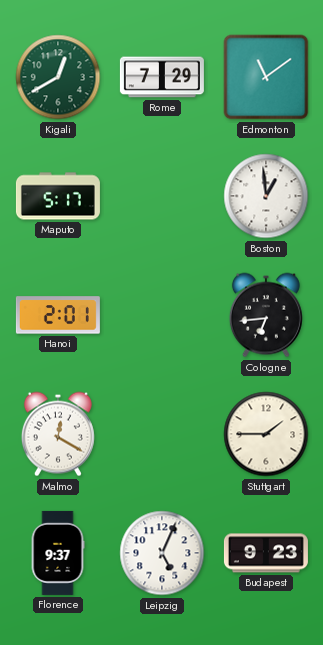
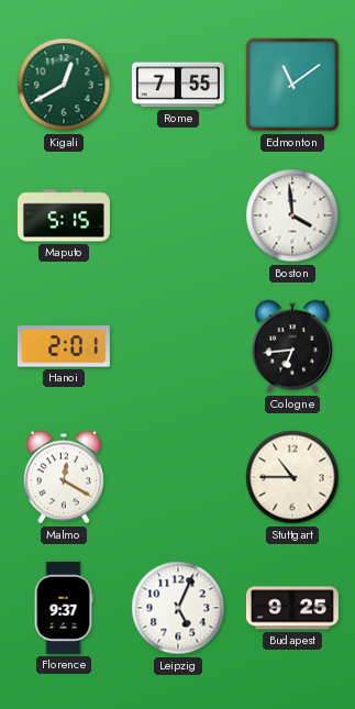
Rome: 7:29 -> 7:55
Maputo: 5:17 -> 5:15
Boston: 12:59 -> 3:59
Stuttgart: 1:45 -> 10:45
Budapest: 9:23 -> 9:25
